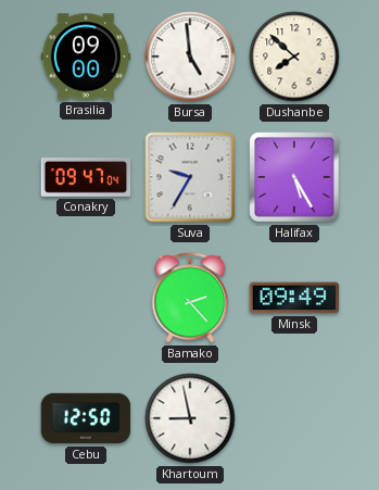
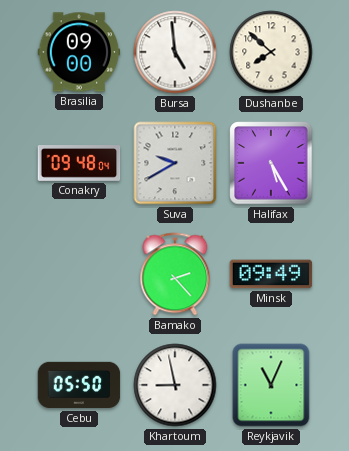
Conakry: 09:47 -> 09:48
Suva: 9:35 -> 9:40
Cebu: 12:50 -> 05:50
Reykjavik: none -> 11:04
